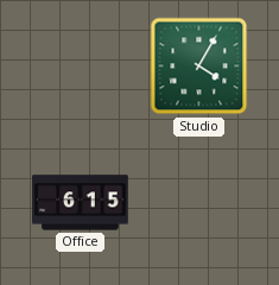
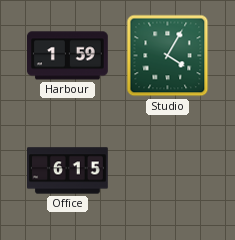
Harbour: none -> 1:59
